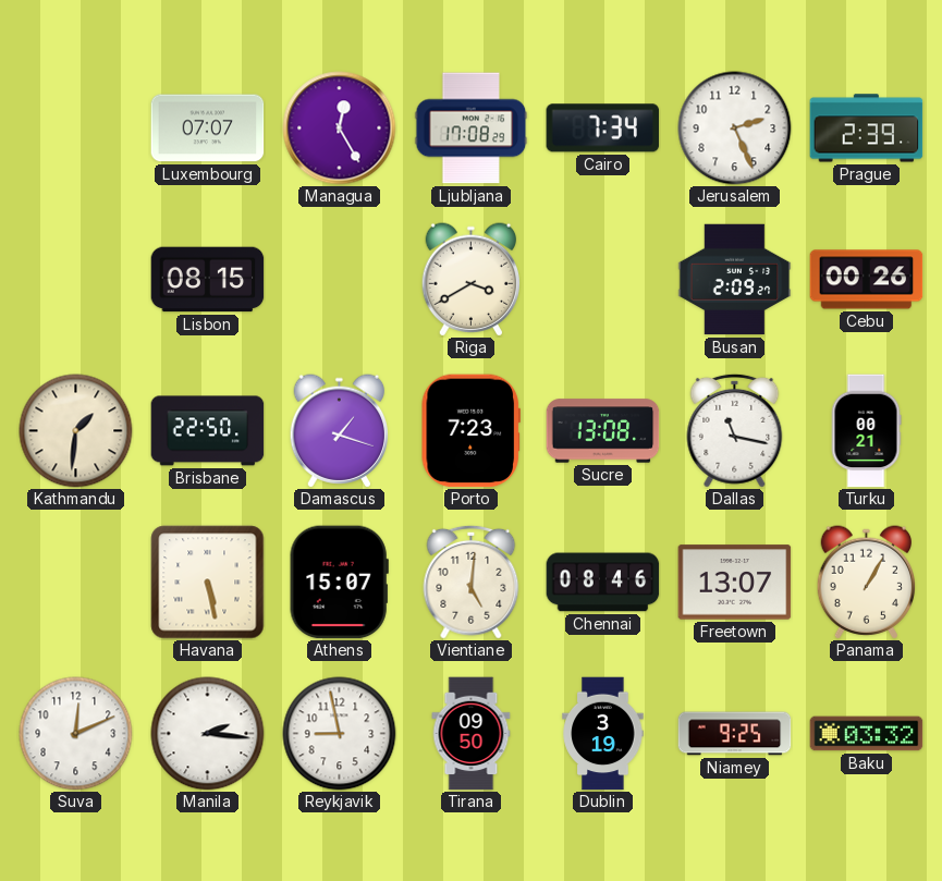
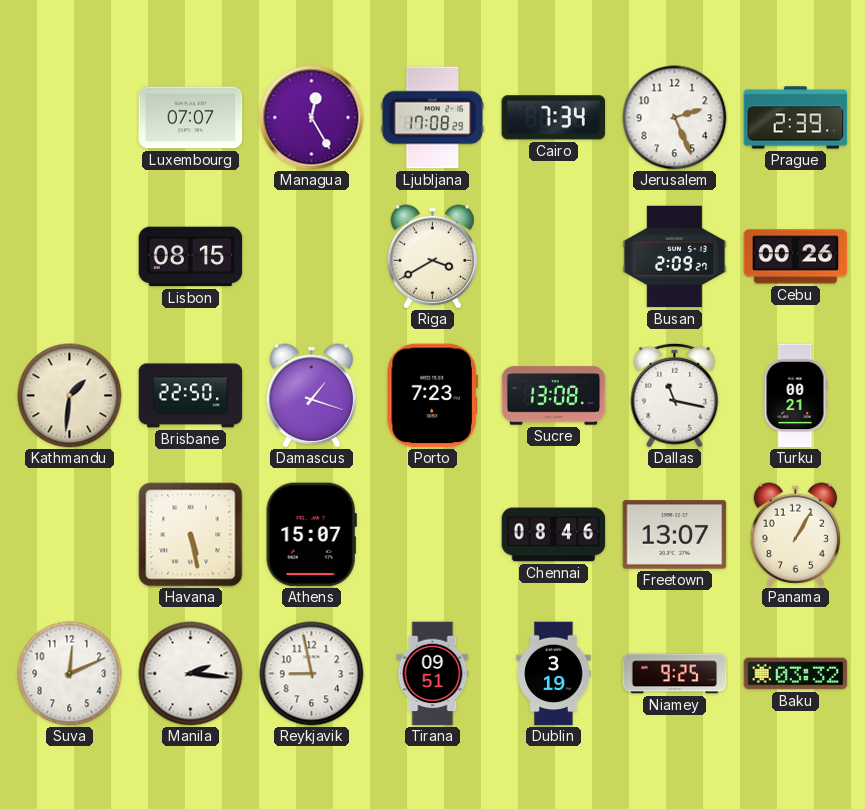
Vientiane: 5:01 -> none
Tirana: 09:50 -> 09:51
